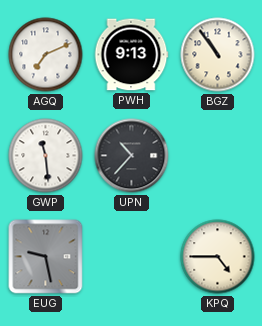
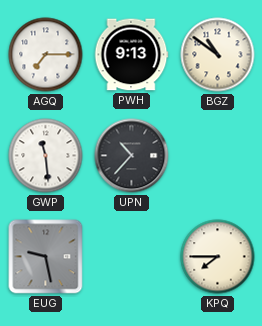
AGQ: 7:11 -> 7:15
BGZ: 10:54 -> 10:51
KPQ: 4:45 -> 7:45
